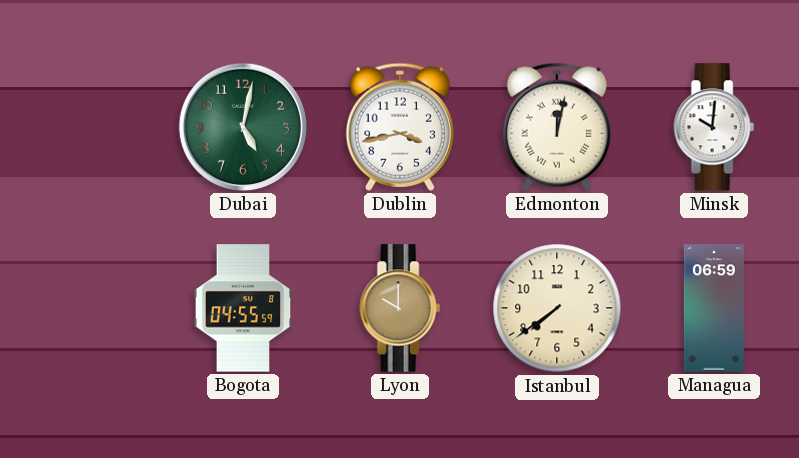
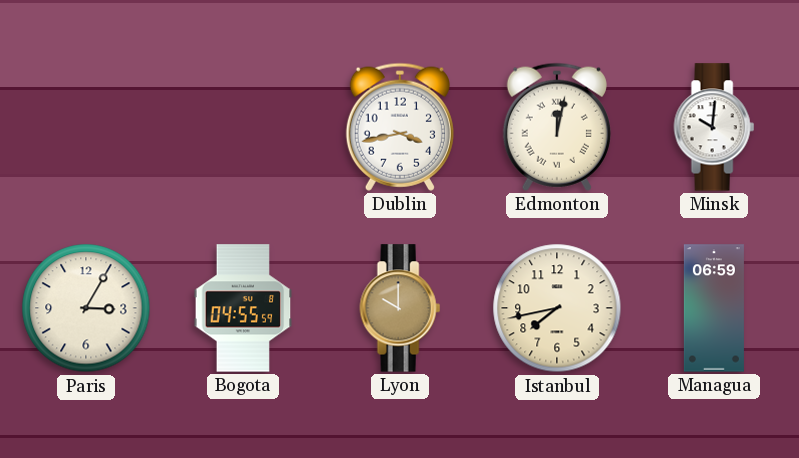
Dubai: 5:02 -> none
Paris: none -> 3:05
Istanbul: 7:39 -> 7:43
